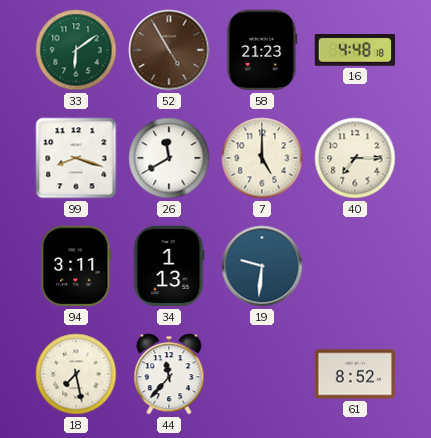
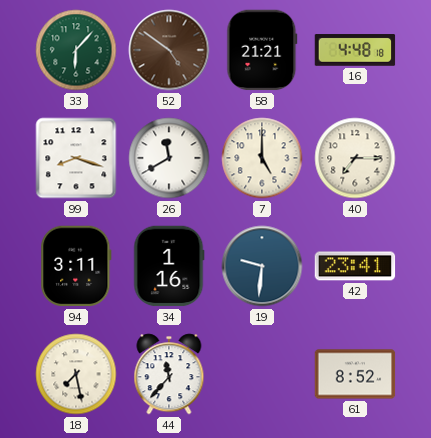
33: 6:09 -> 6:07
52: 4:55 -> 4:51
58: 21:23 -> 21:21
34: 1:13 -> 1:16
42: none -> 23:41
